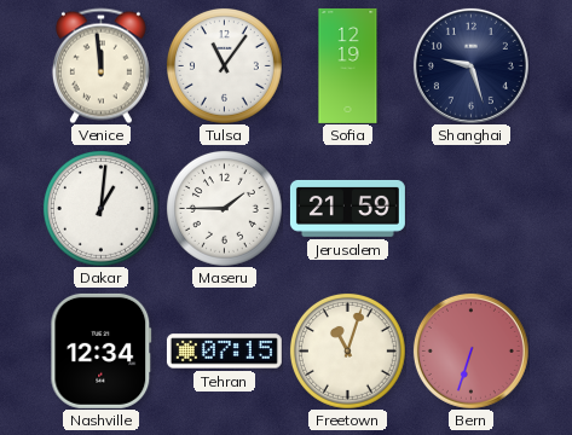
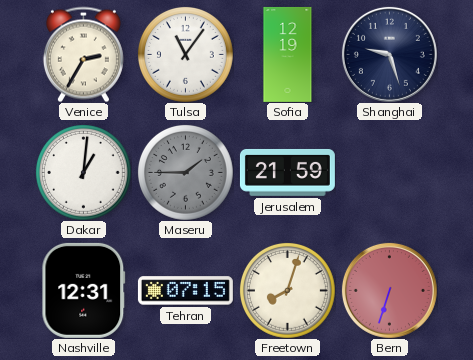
Venice: 11:59 -> 2:35
Maseru dial: white -> grey
Nashville: 12:34 -> 12:31
Freetown: 11:03 -> 8:03
